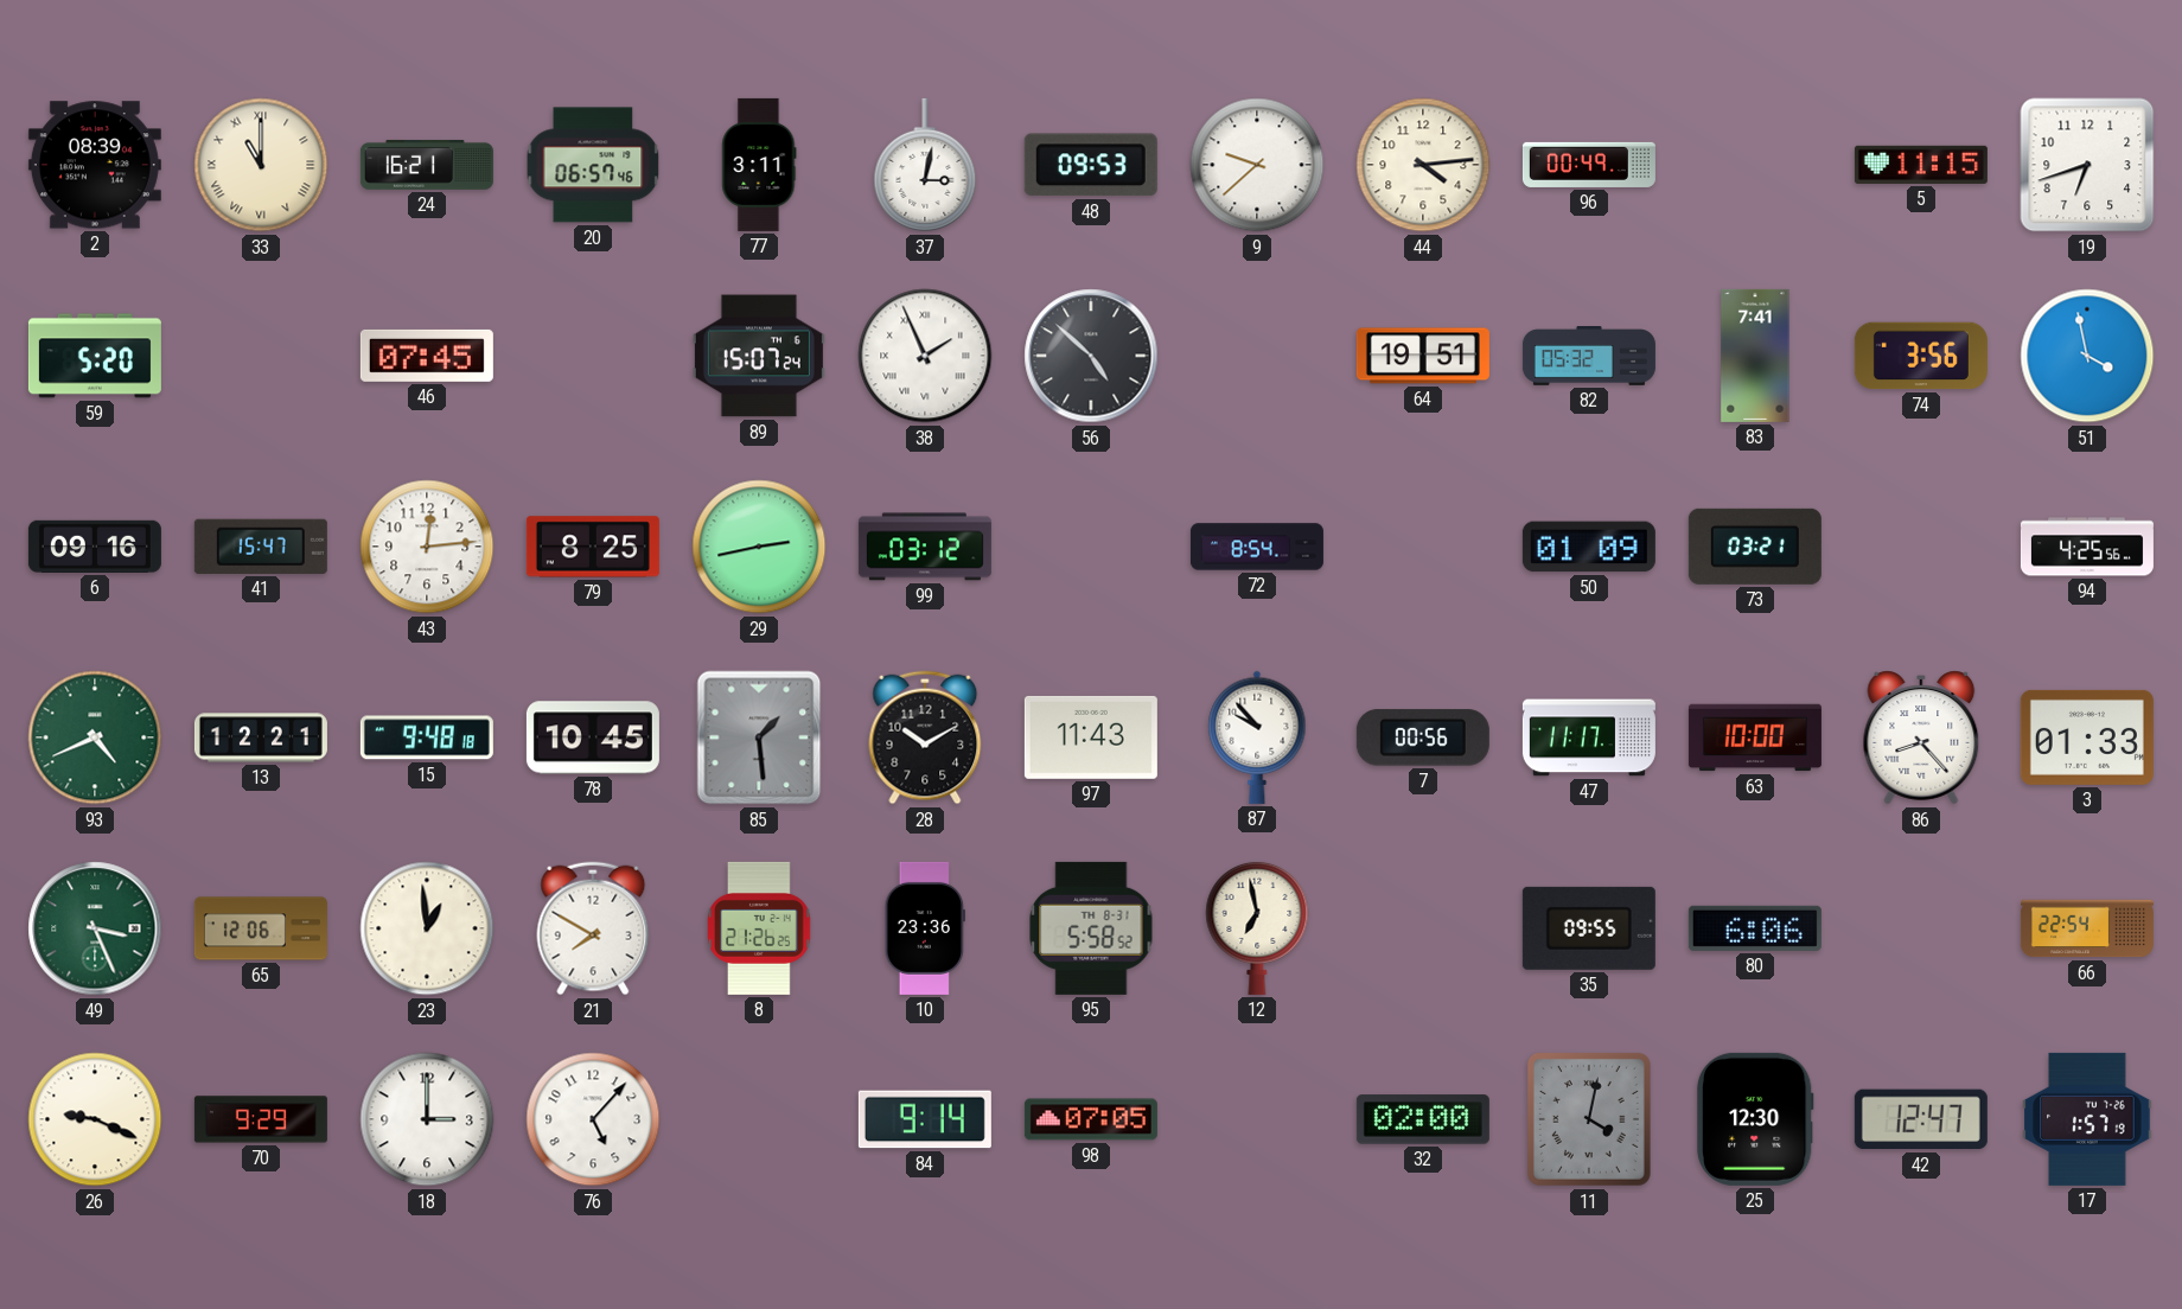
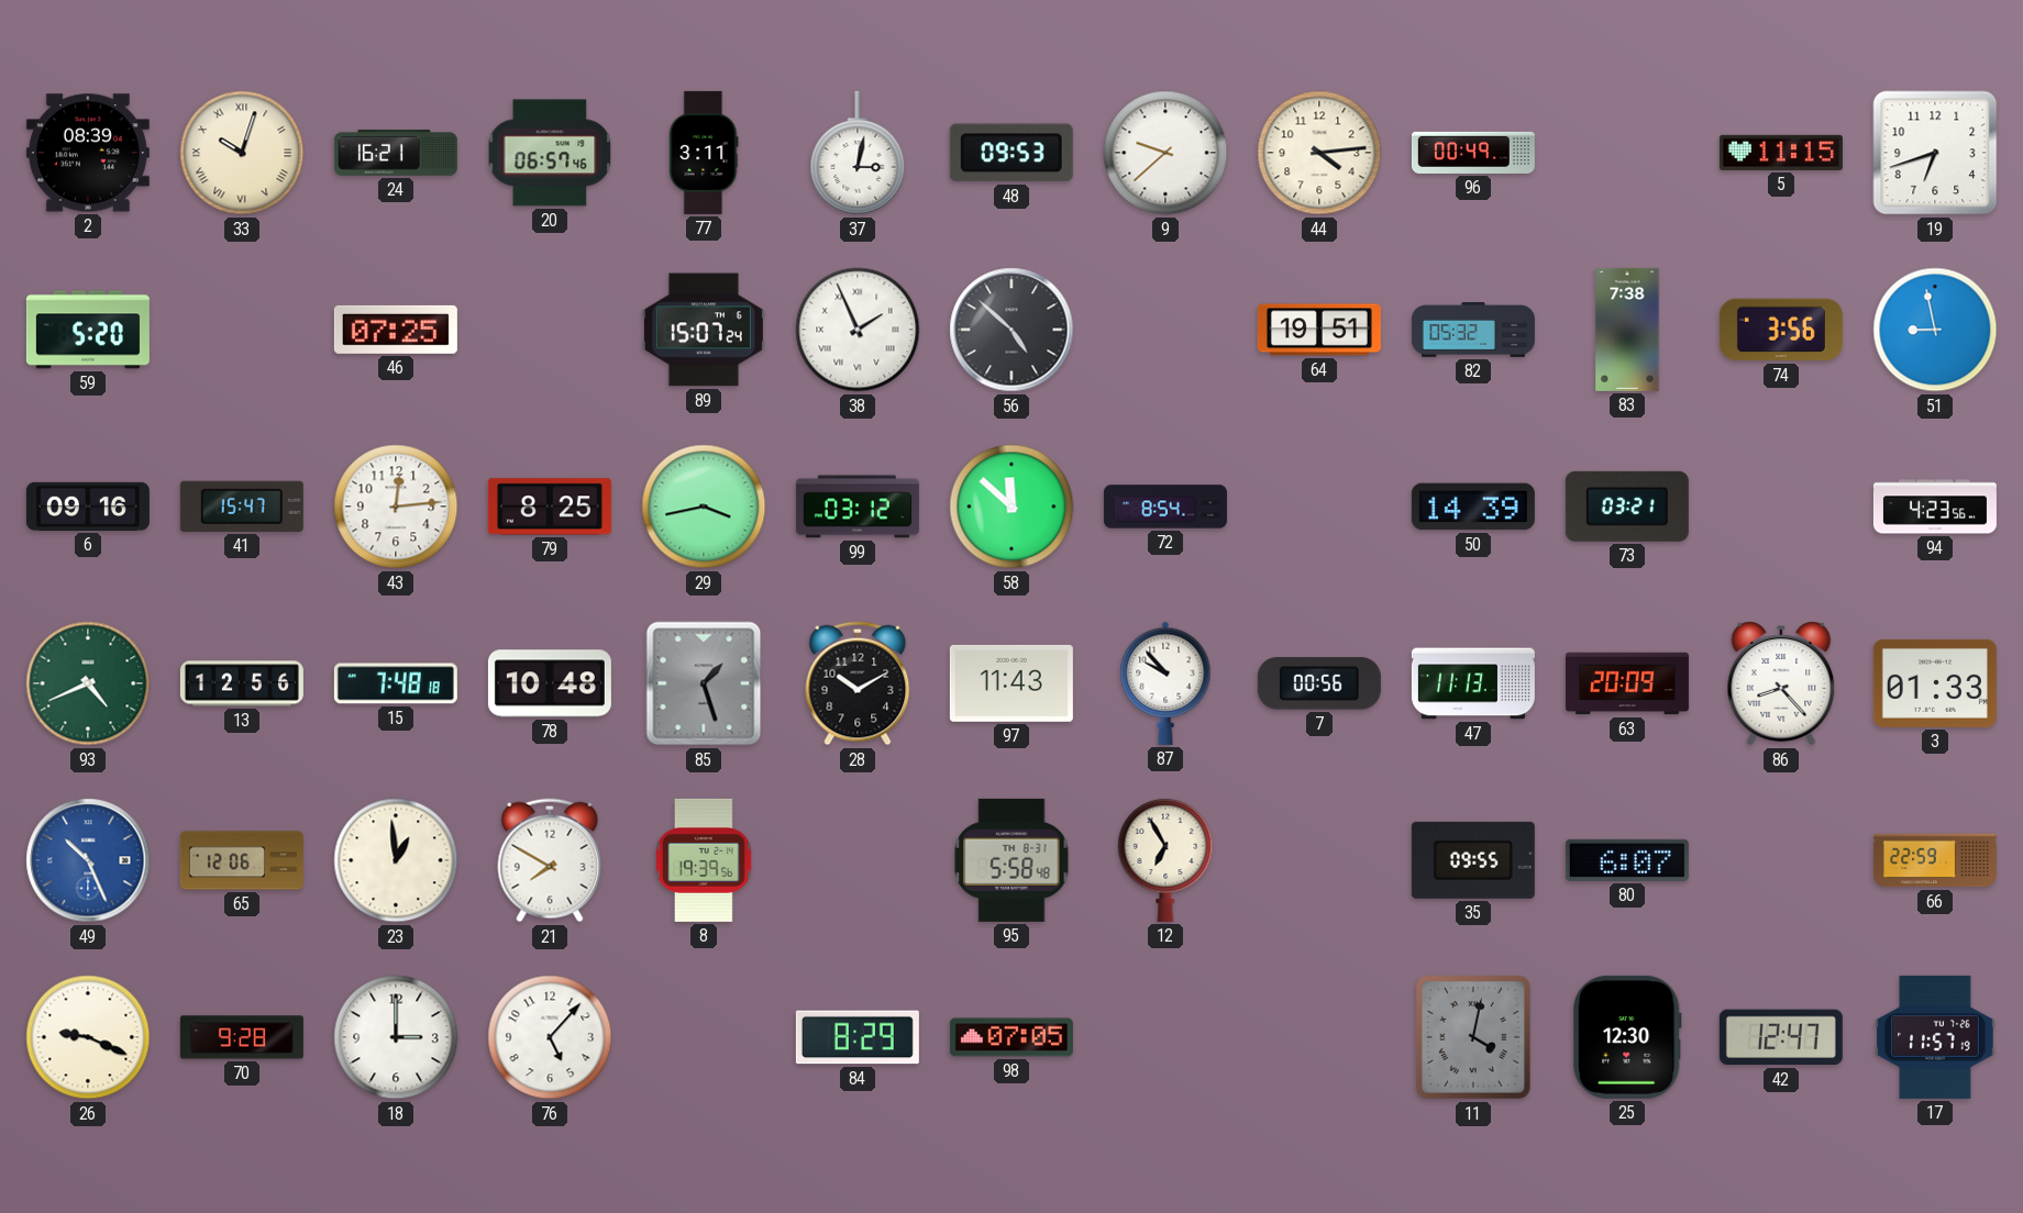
33: 11:00 -> 10:03
46: 07:45 -> 07:25
83: 7:41 -> 7:38
51: 3:58 -> 8:58
29: 2:43 -> 3:43
58: none -> 11:52
50: 01:09 -> 14:39
94: 4:25 -> 4:23
13: 12:21 -> 12:56
15: 9:48 -> 7:48
78: 10:45 -> 10:48
85: 1:29 -> 1:27
47: 11:17 -> 11:13
63: 10:00 -> 20:09
49: 3:26 -> 10:26
49 dial: green -> blue
8: 21:26 -> 19:39
10: 23:36 -> none
95: 5:58:52 -> 5:58:48
12: 6:58 -> 6:55
80: 6:06 -> 6:07
66: 22:54 -> 22:59
70: 9:29 -> 9:28
84: 9:14 -> 8:29
32: 02:00 -> none
17: 1:57 -> 11:57
